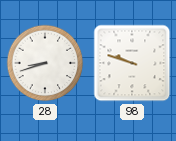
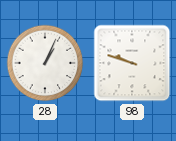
28: 8:42 -> 1:04
